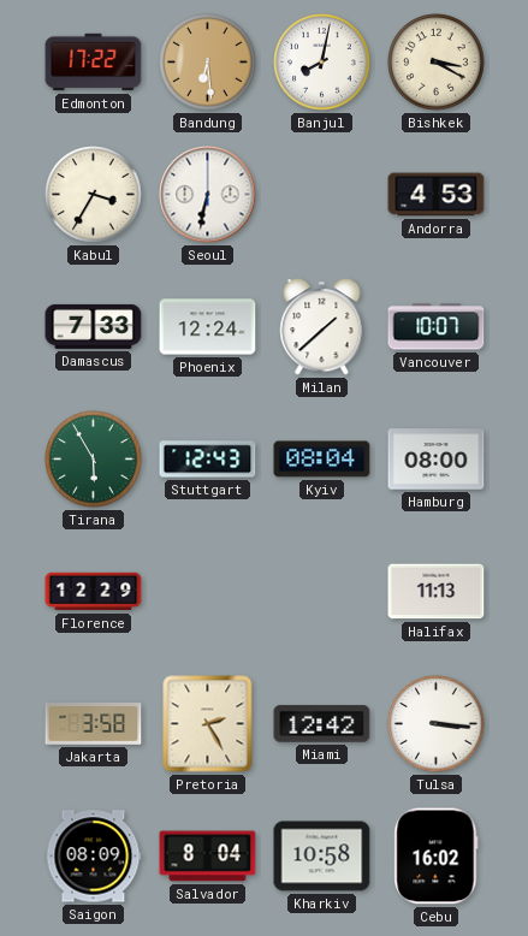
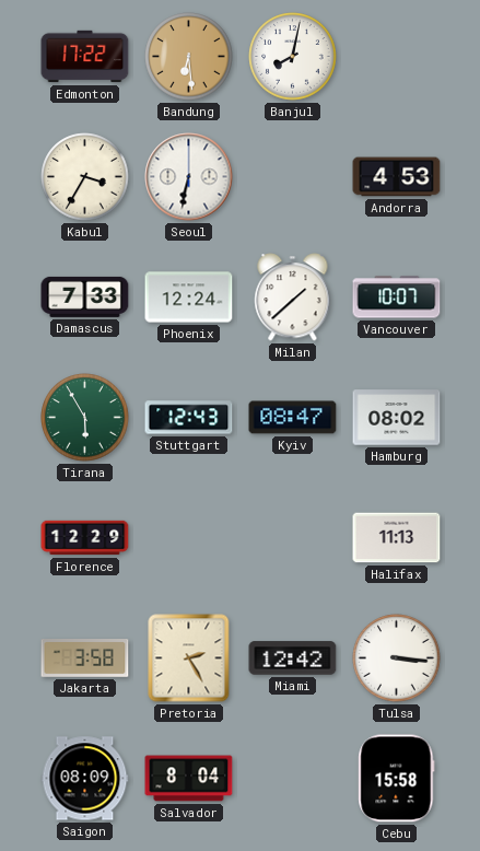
Bishkek: 3:20 -> none
Kyiv: 08:04 -> 08:47
Hamburg: 08:00 -> 08:02
Kharkiv: 10:58 -> none
Cebu: 16:02 -> 15:58
